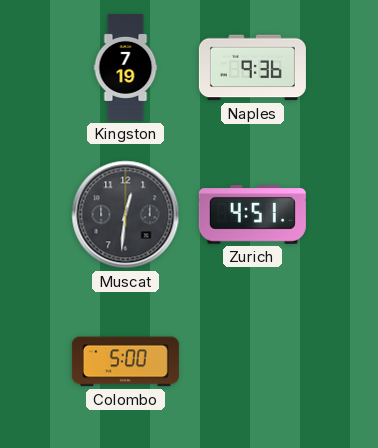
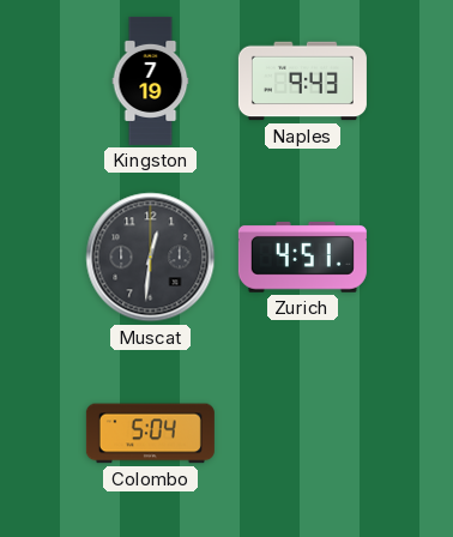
Naples: 9:36 -> 9:43
Colombo: 5:00 -> 5:04
